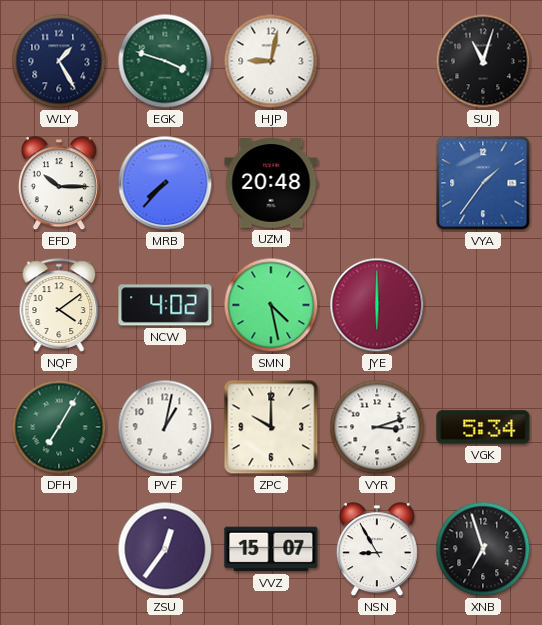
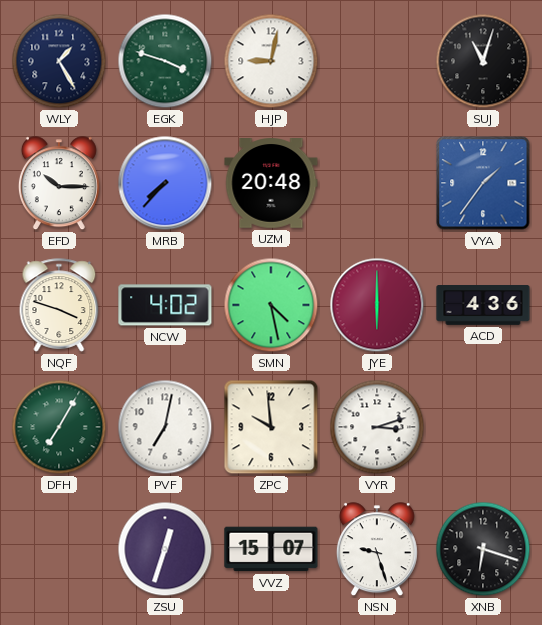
NQF: 4:09 -> 3:48
ACD: none -> 4:36
PVF: 1:02 -> 7:02
ZPC: 10:00 -> 9:59
VGK: 5:34 -> none
ZSU: 12:36 -> 12:33
NSN: 8:55 -> 9:27
XNB: 6:57 -> 6:18
